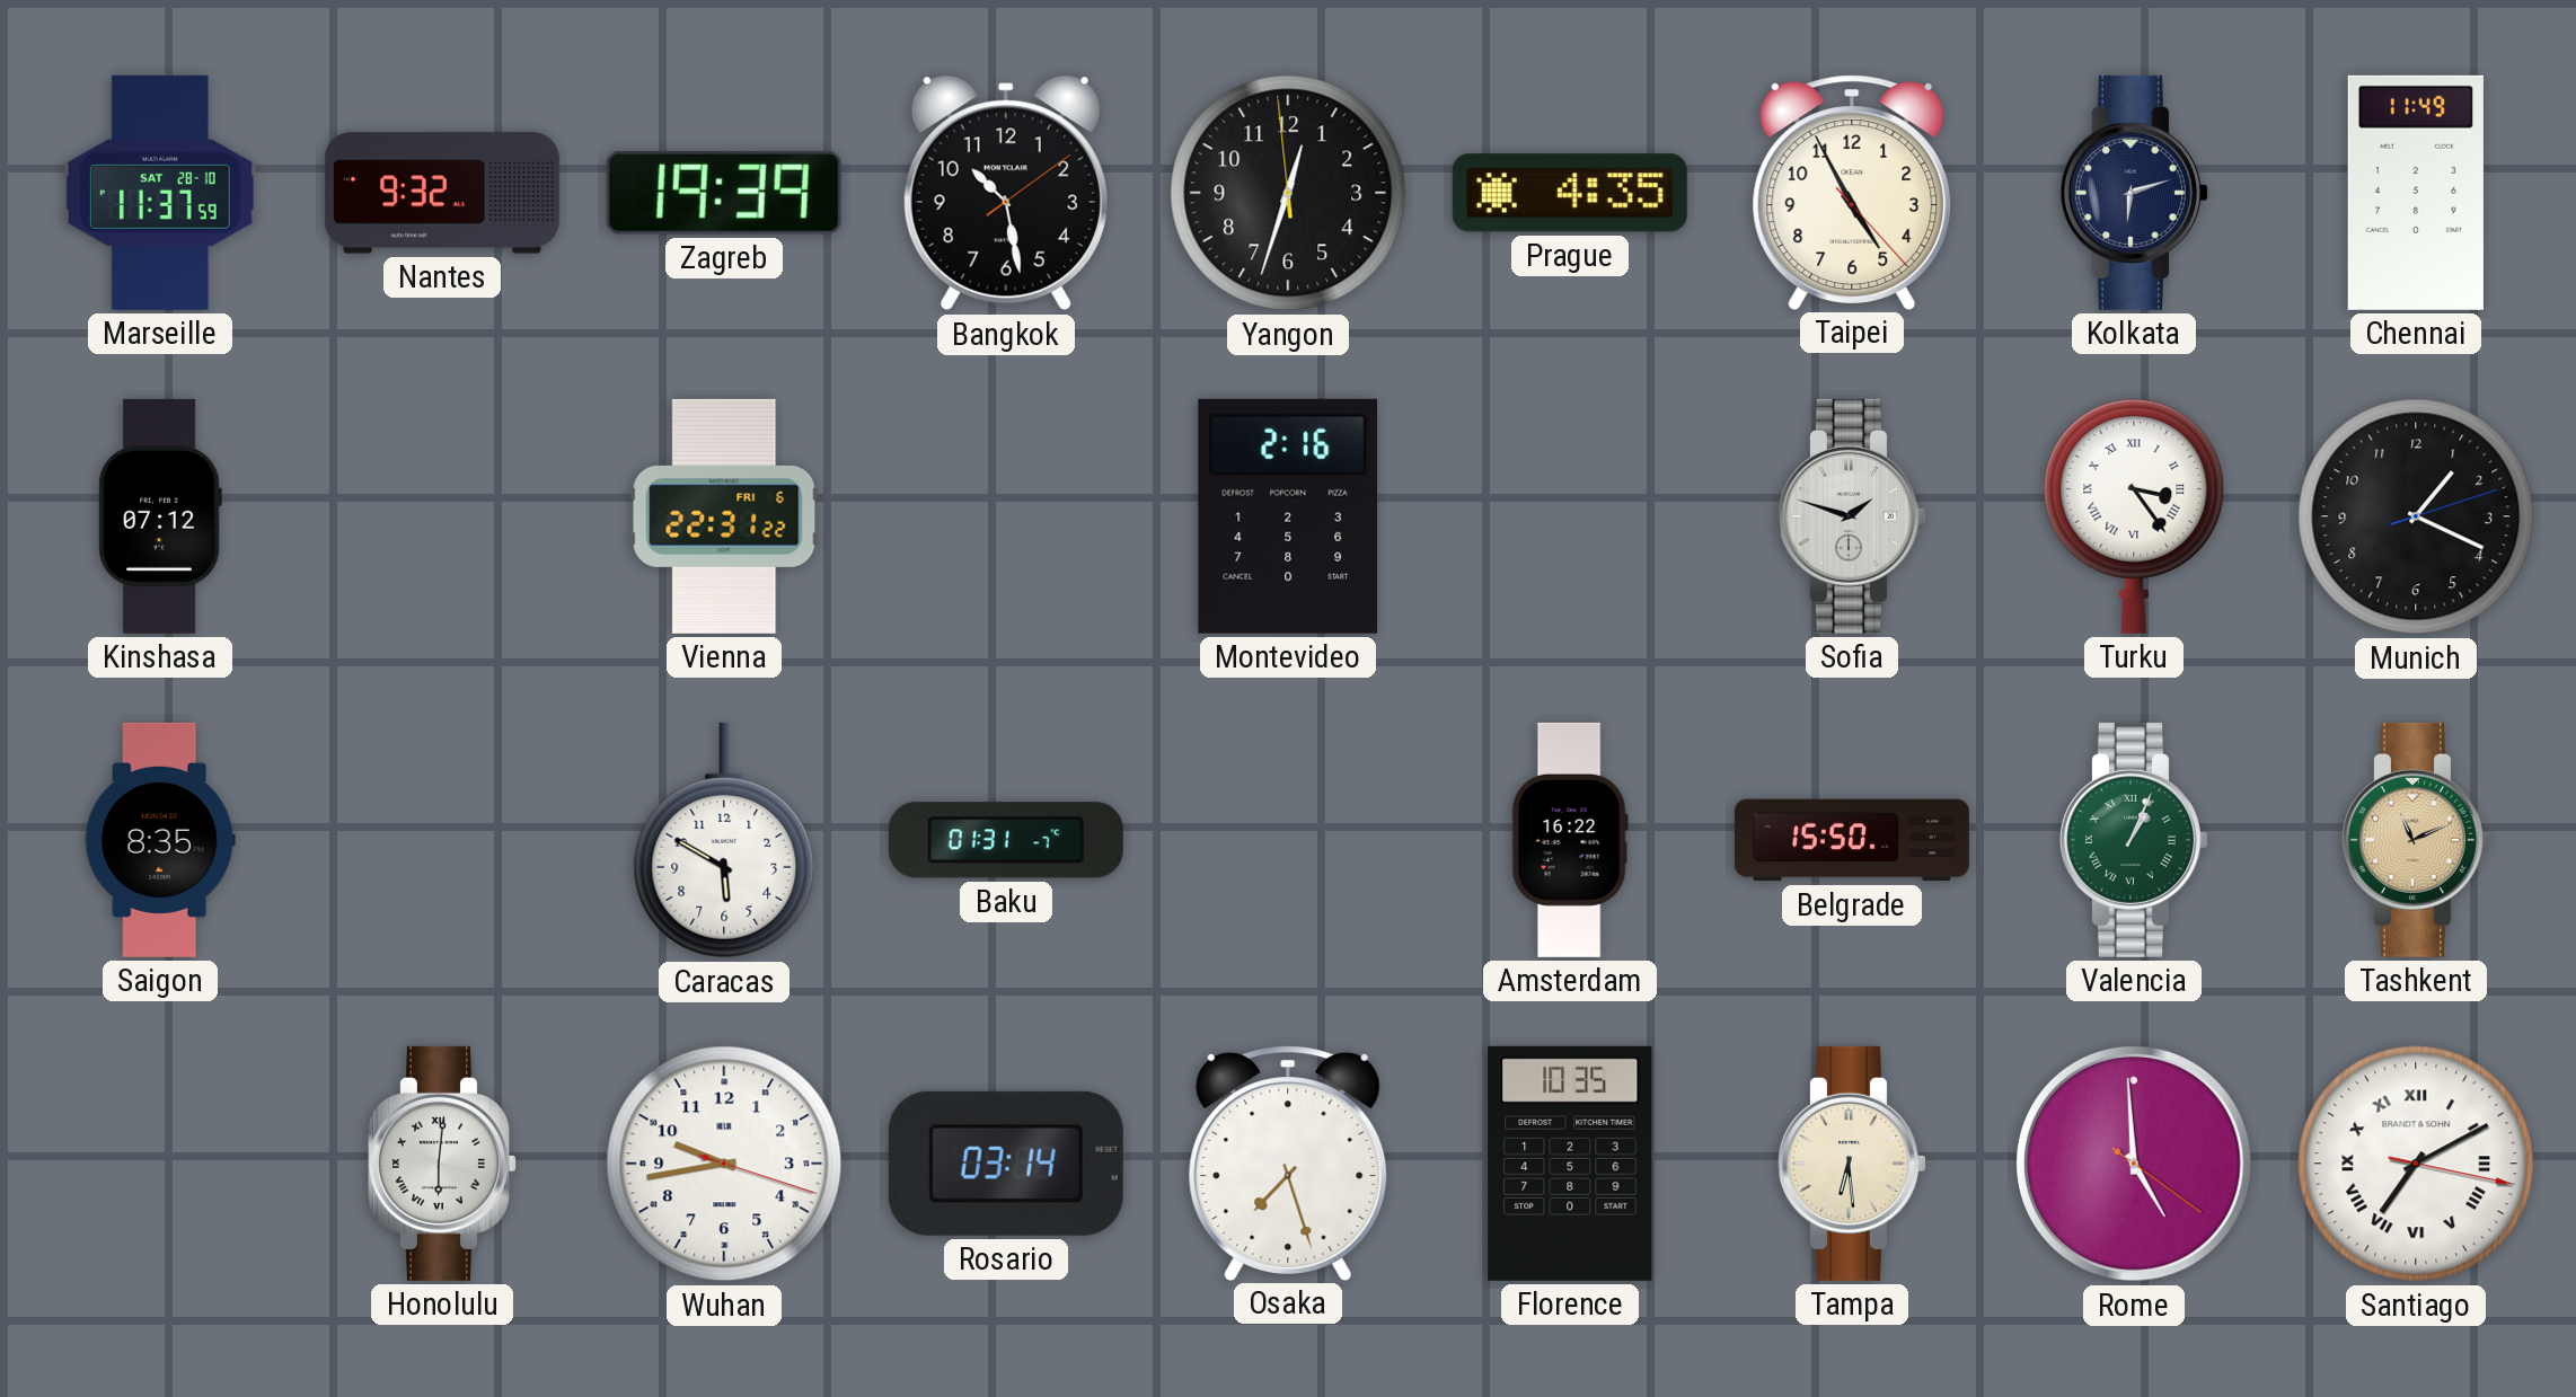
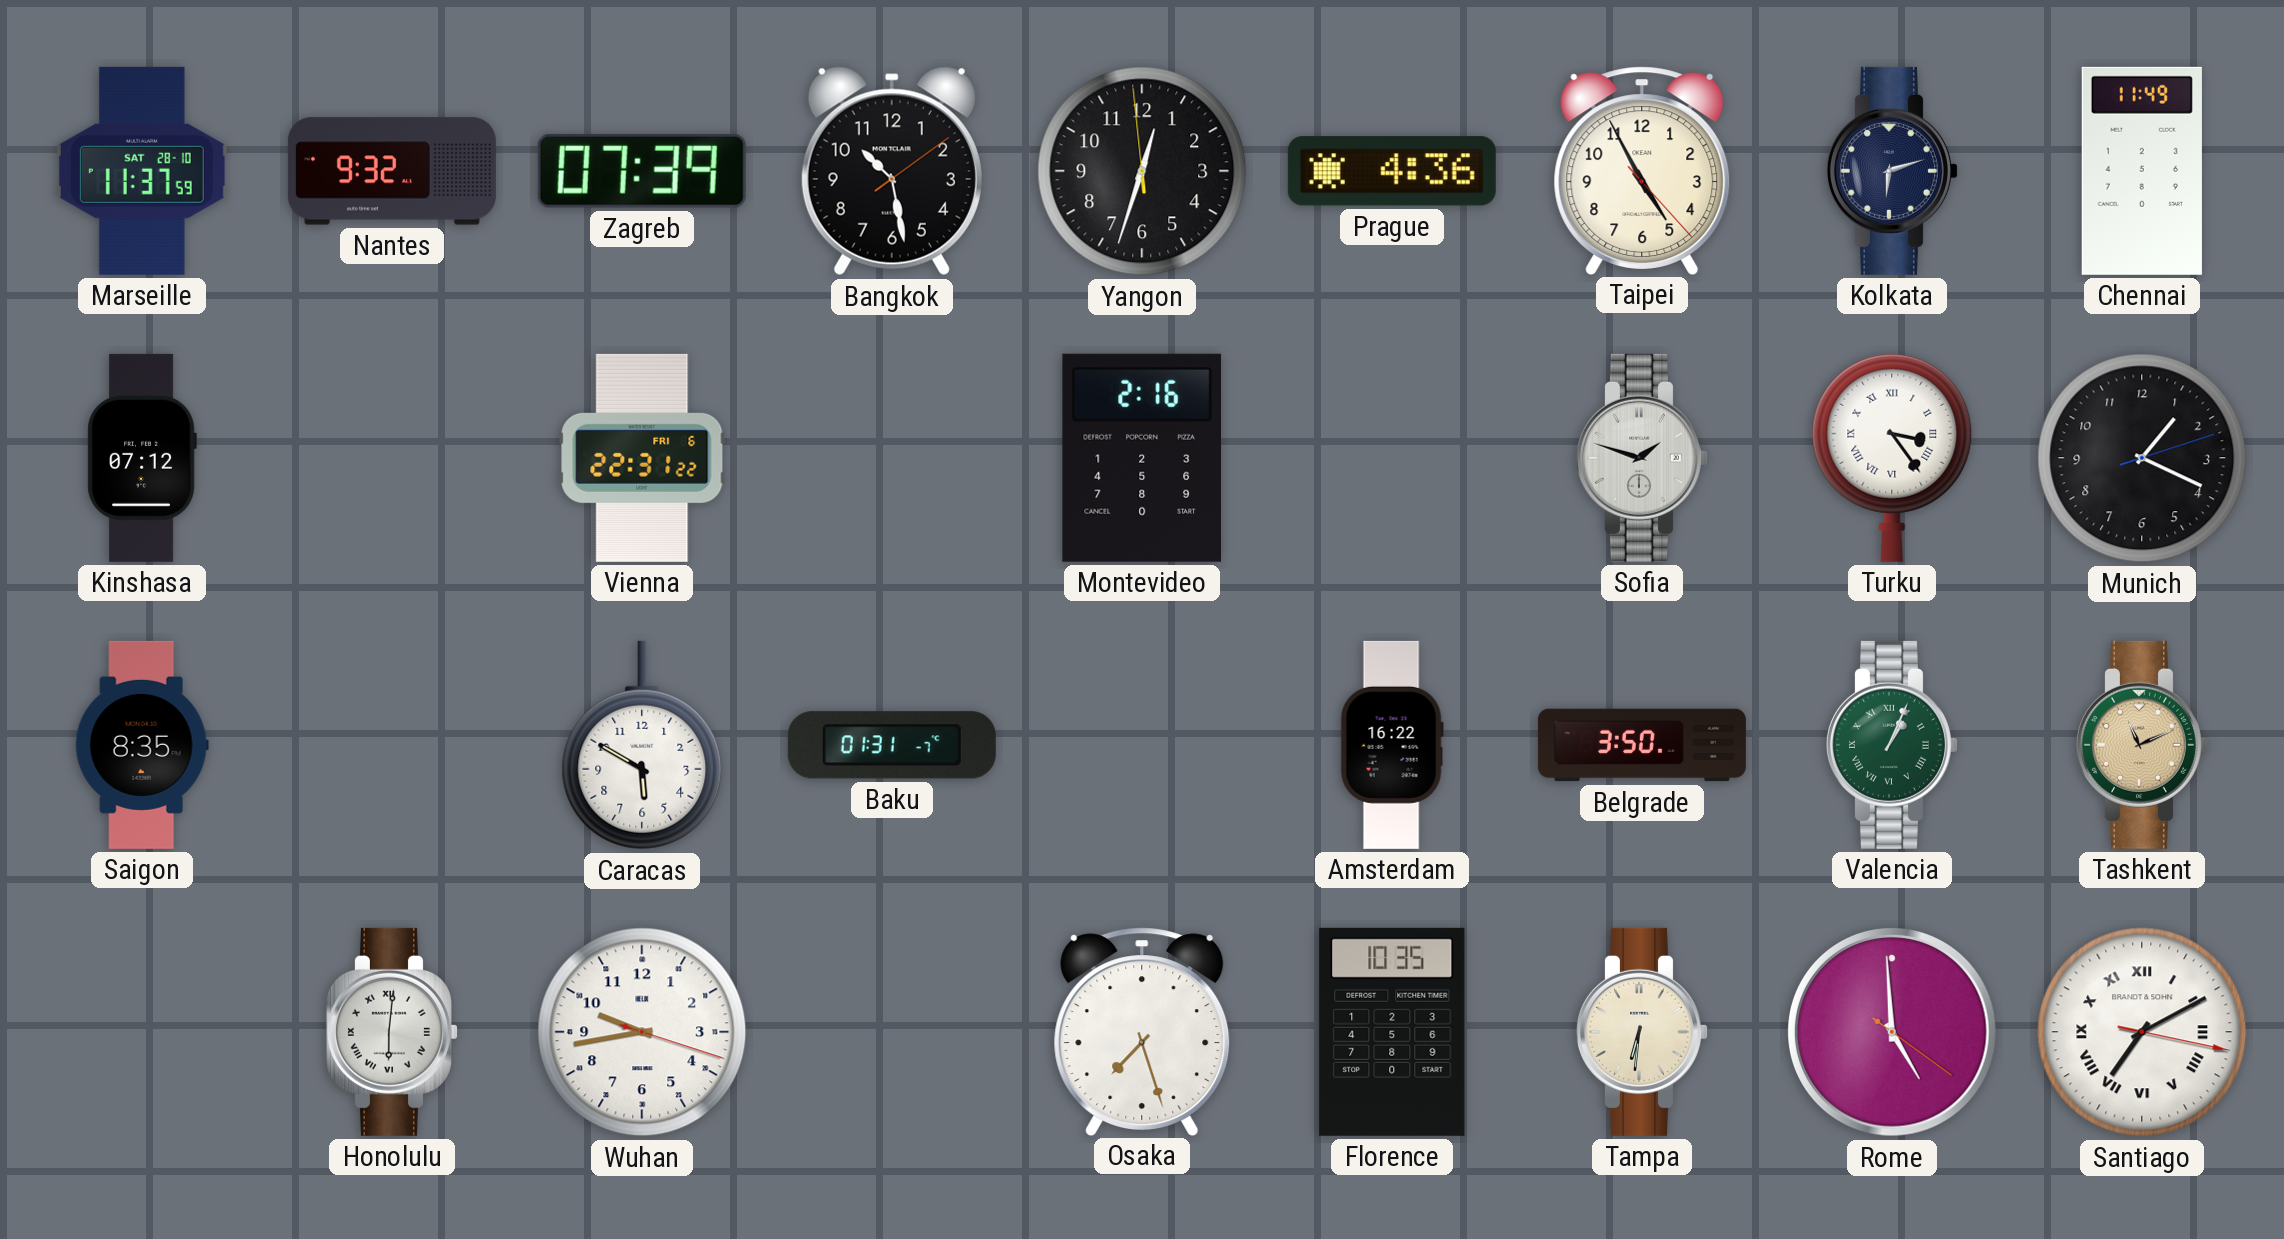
Zagreb: 19:39 -> 07:39
Prague: 4:35 -> 4:36
Belgrade: 15:50 -> 3:50
Rosario: 03:14 -> none
Tampa: 6:29 -> 6:31
